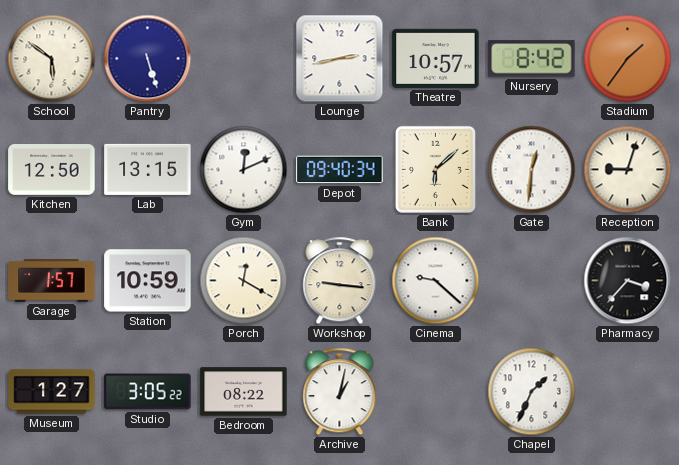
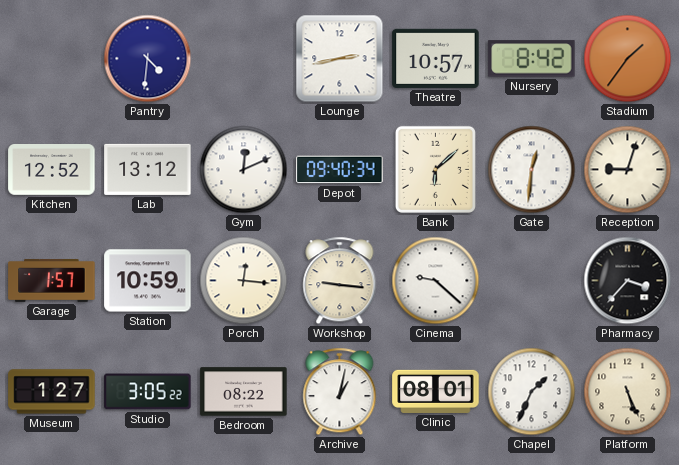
School: 5:51 -> none
Pantry: 5:27 -> 4:31
Kitchen: 12:50 -> 12:52
Lab: 13:15 -> 13:12
Porch: 12:20 -> 12:16
Clinic: none -> 08:01
Platform: none -> 5:26
